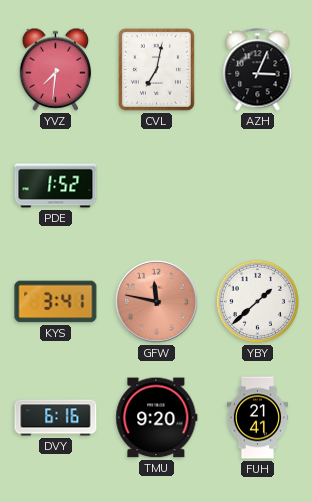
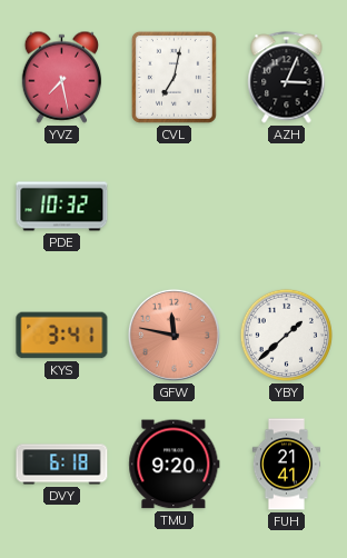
YVZ: 7:31 -> 7:28
PDE: 1:52 -> 10:32
DVY: 6:16 -> 6:18
